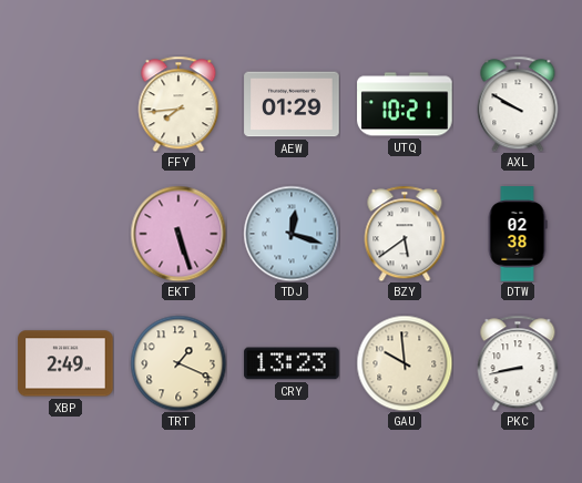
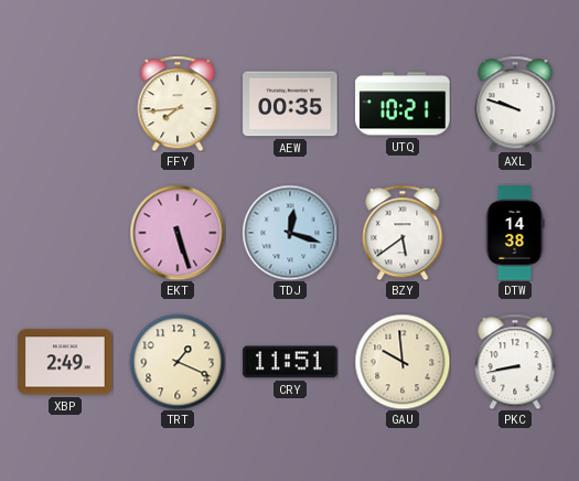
AEW: 01:29 -> 00:35
AXL: 9:50 -> 9:48
DTW: 02:38 -> 14:38
CRY: 13:23 -> 11:51
